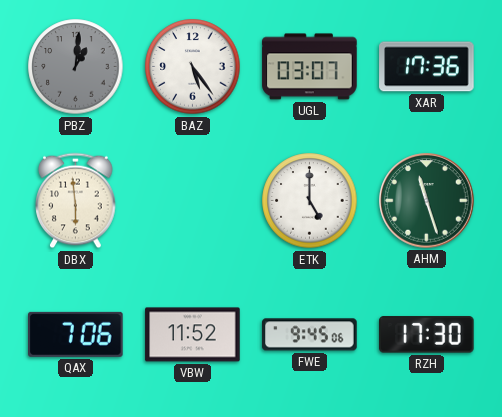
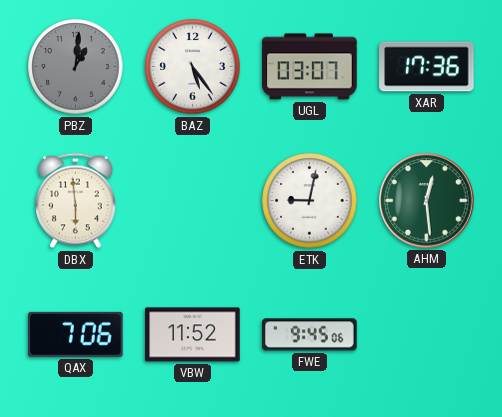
ETK: 5:00 -> 9:02
AHM: 11:27 -> 12:29
RZH: 17:30 -> none
